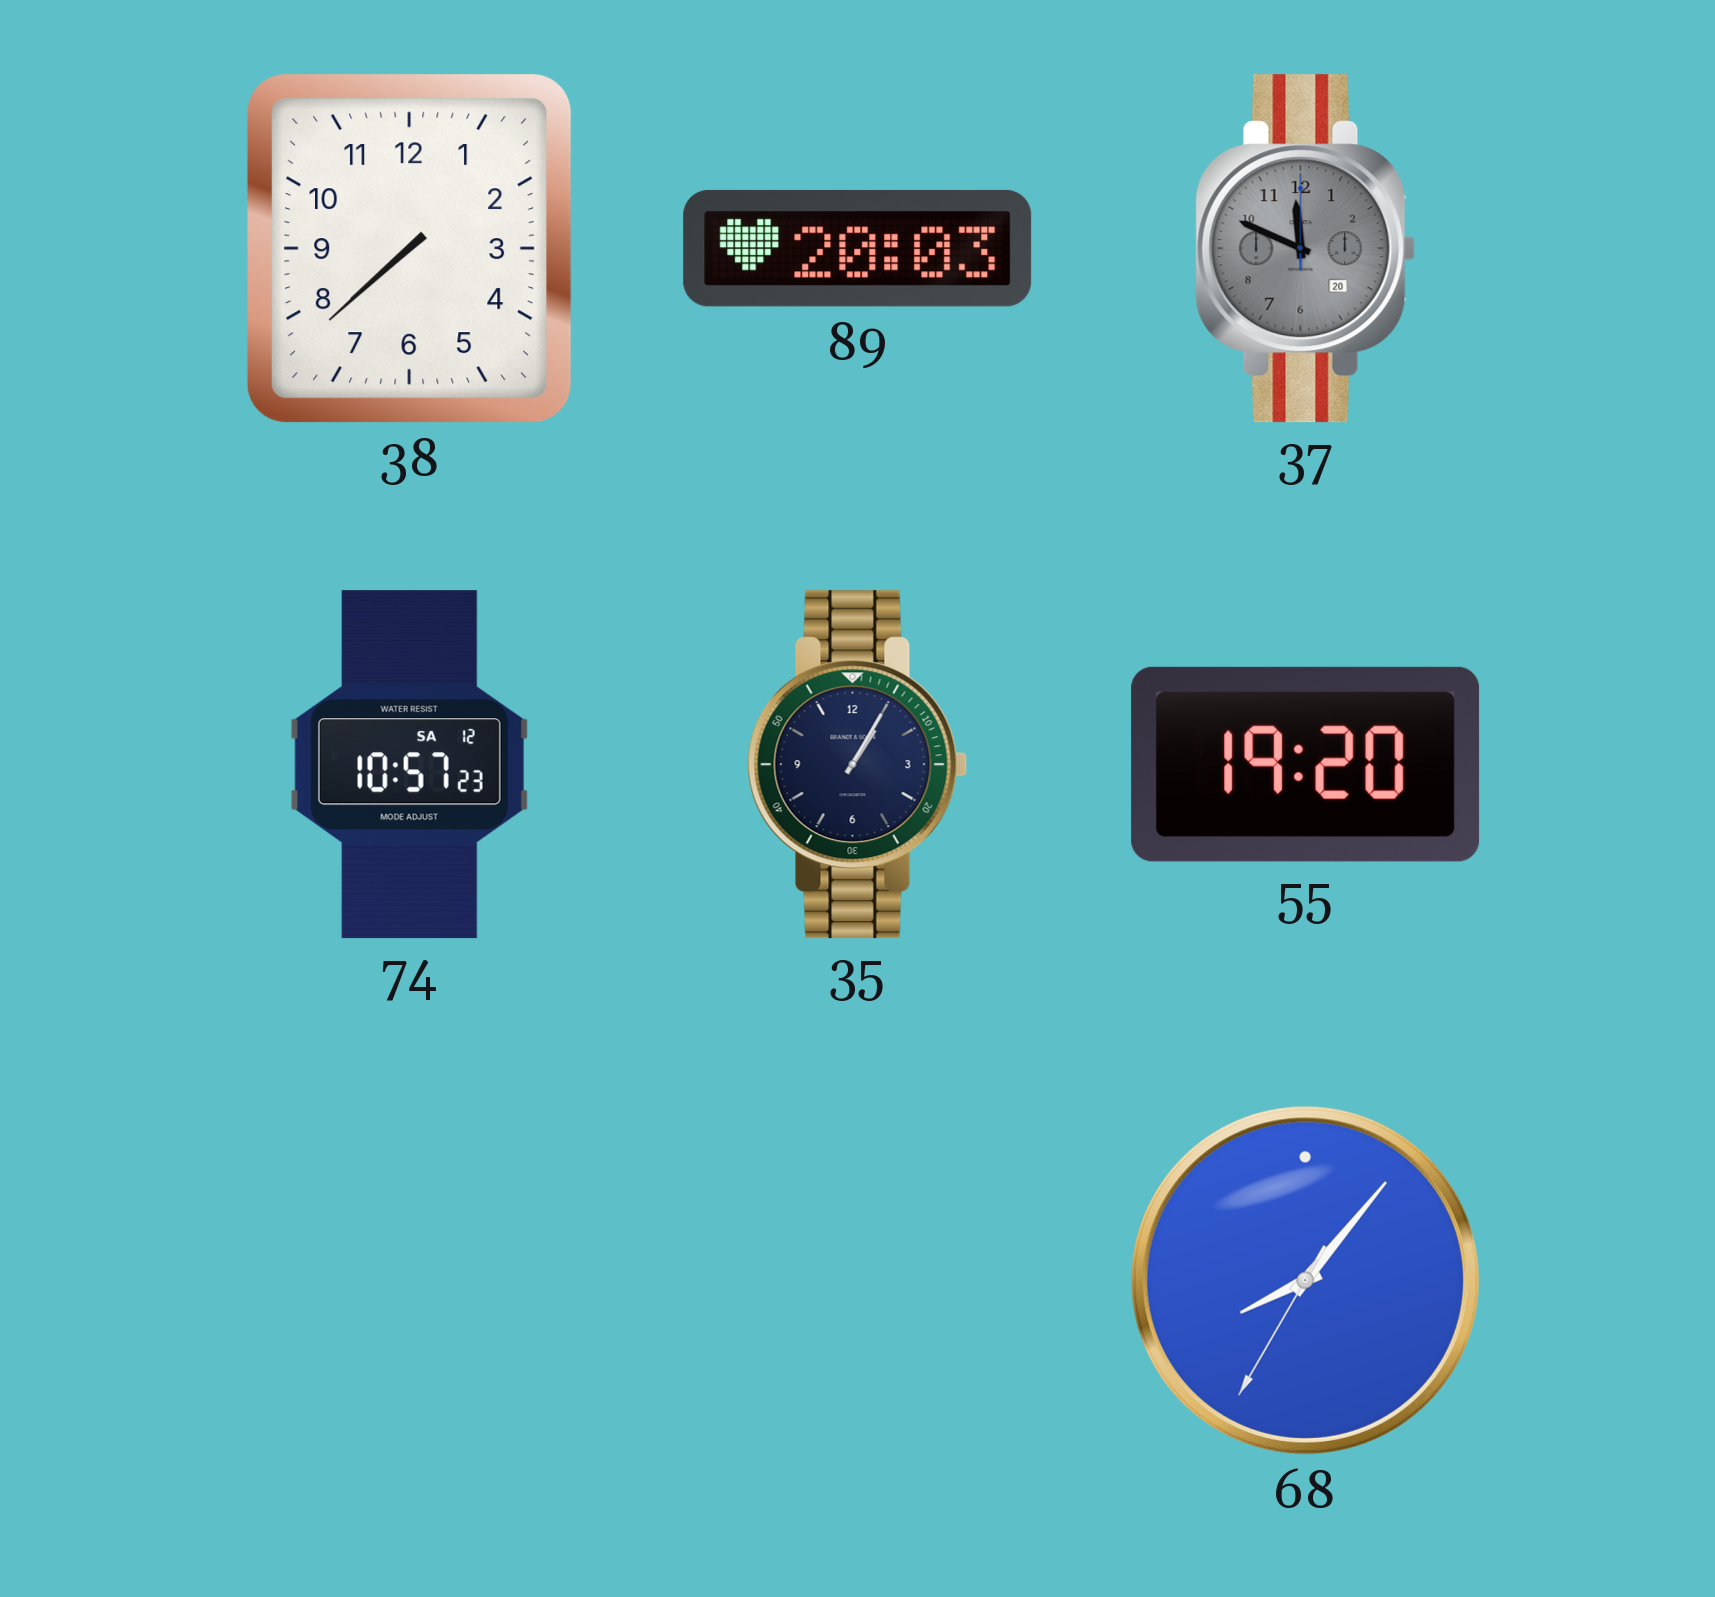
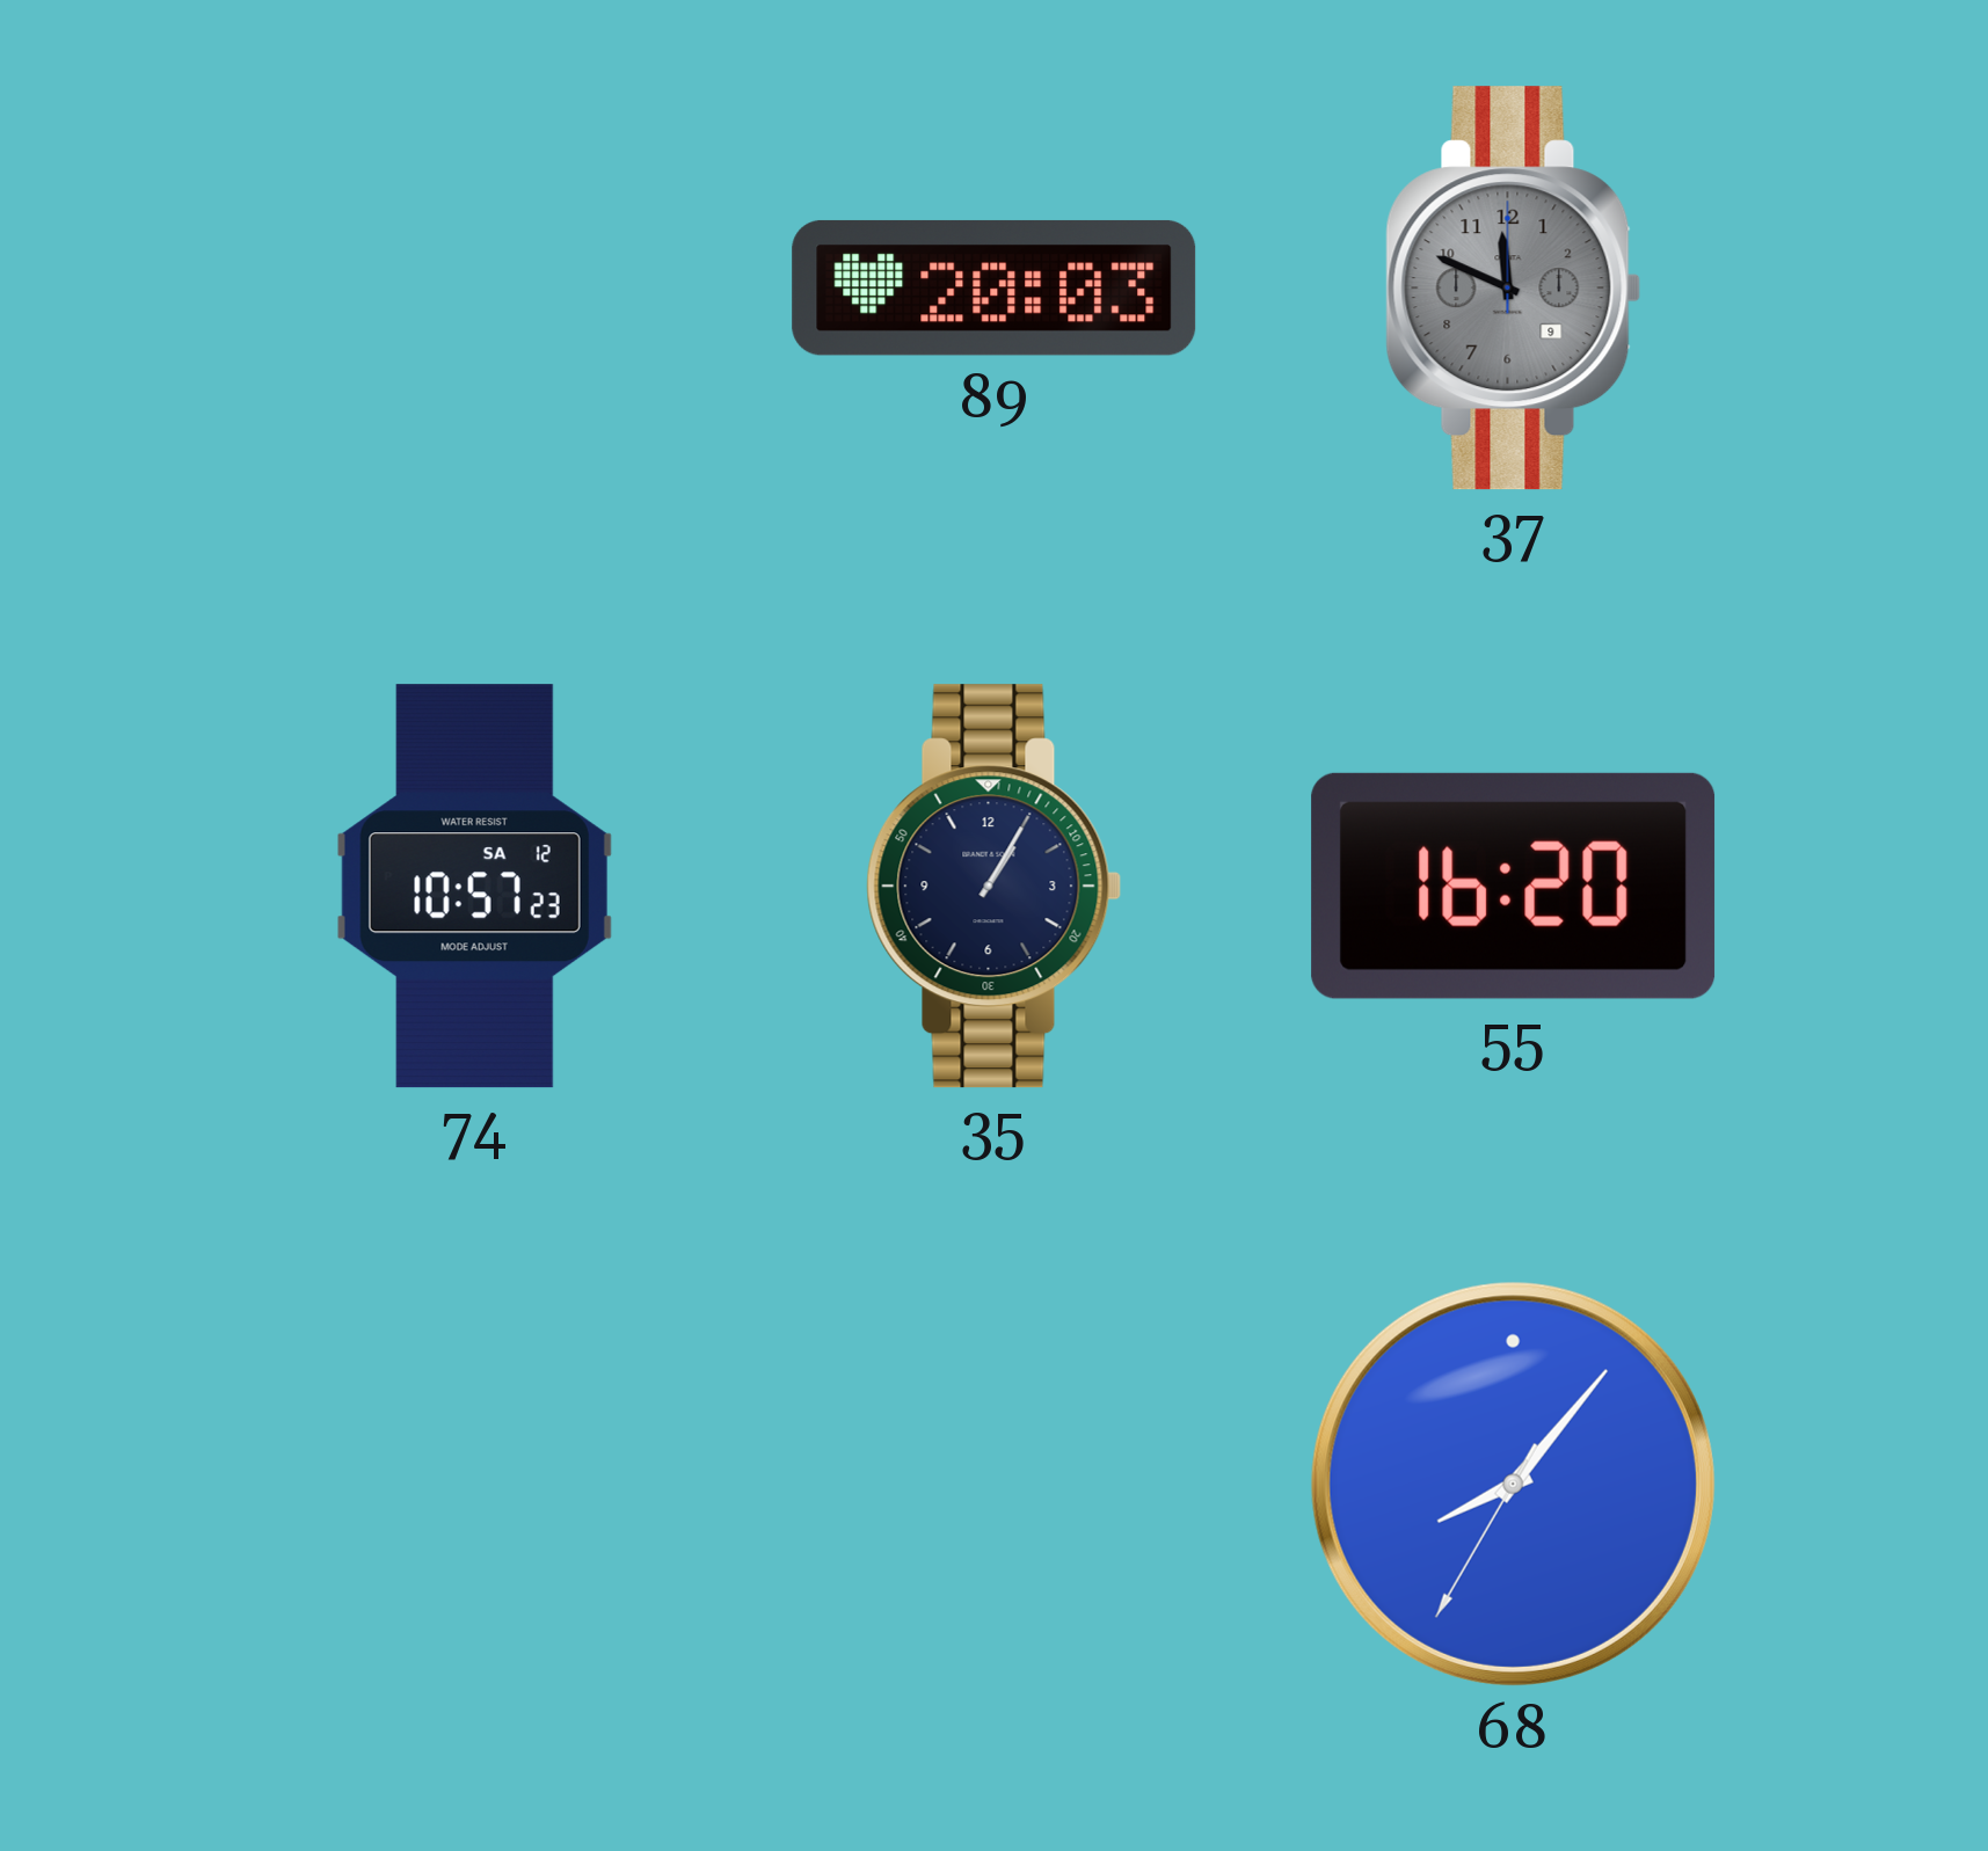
38: 7:38 -> none
37 date: 20 -> 9
55: 19:20 -> 16:20
